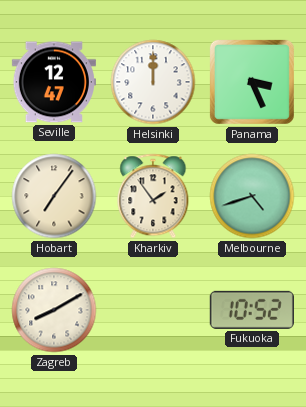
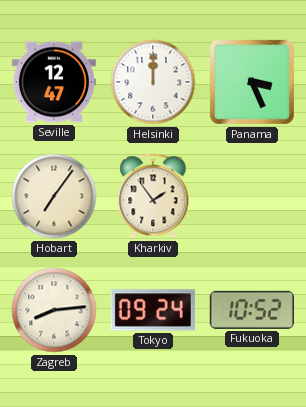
Melbourne: 4:42 -> none
Zagreb: 8:10 -> 8:14
Tokyo: none -> 09:24
